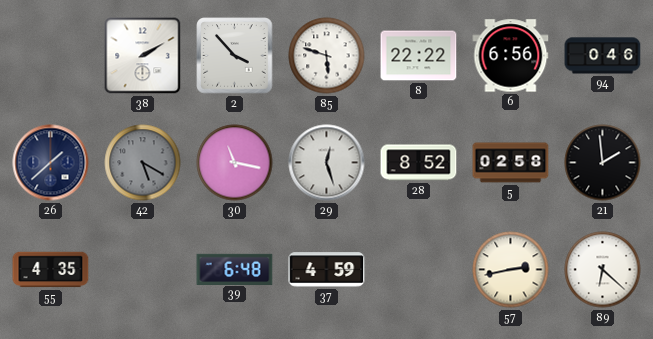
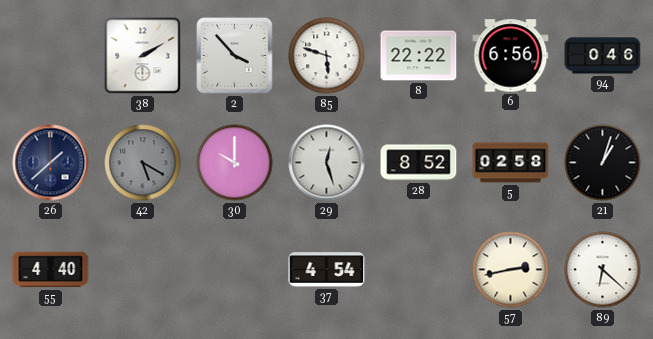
30: 11:17 -> 10:00
21: 1:59 -> 1:03
55: 4:35 -> 4:40
39: 6:48 -> none
37: 4:59 -> 4:54
